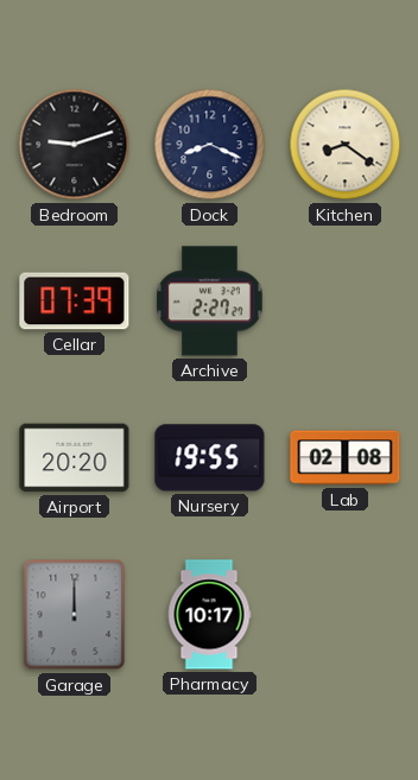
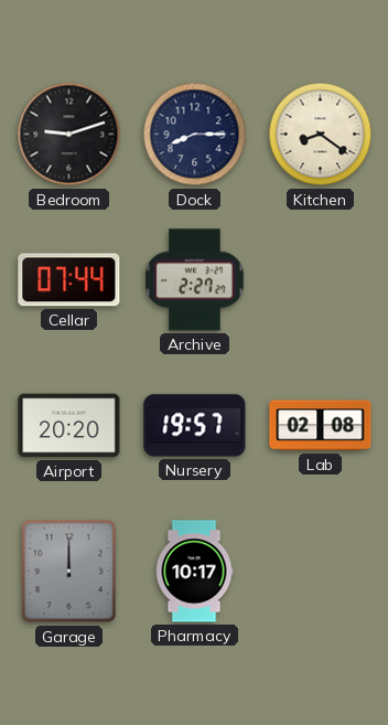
Dock: 8:19 -> 8:15
Cellar: 07:39 -> 07:44
Nursery: 19:55 -> 19:57
